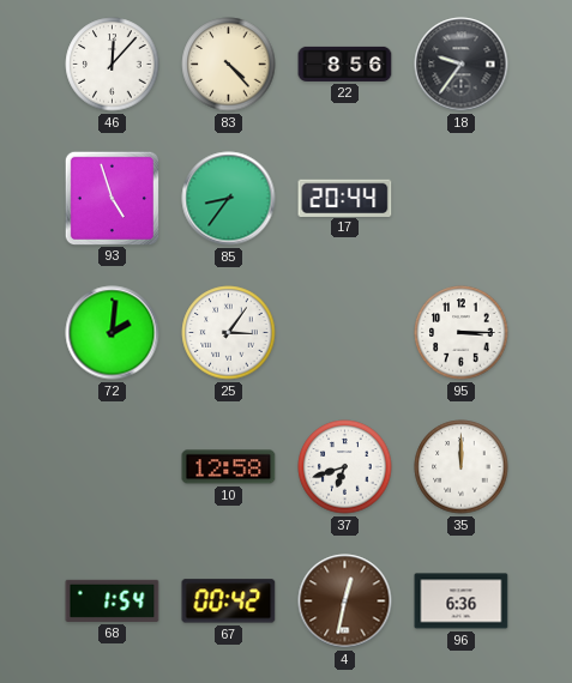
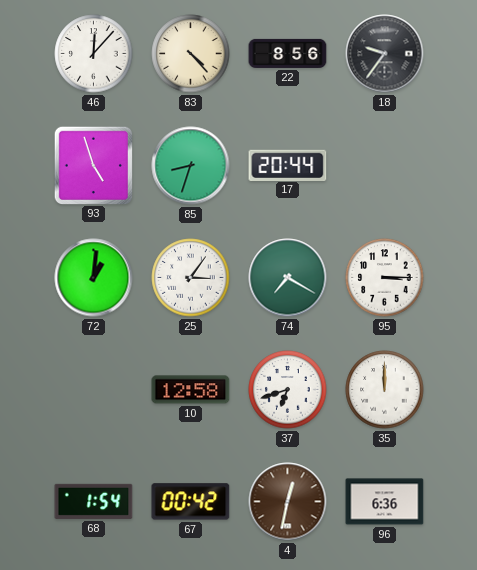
85: 8:36 -> 8:33
72: 2:01 -> 1:01
74: none -> 7:20
